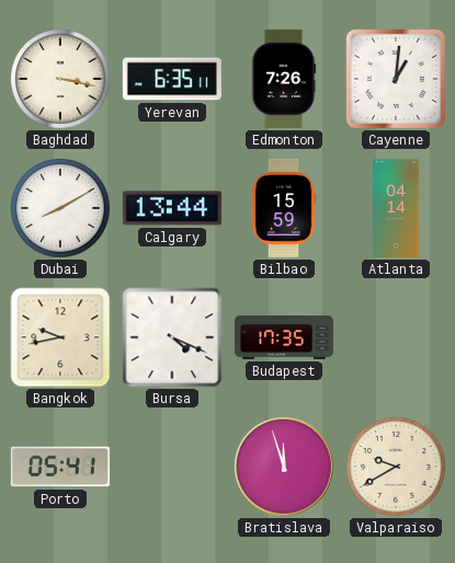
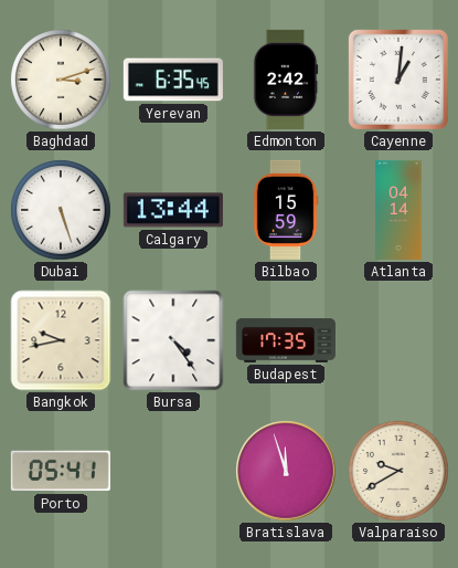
Baghdad: 3:17 -> 3:12
Yerevan: 6:35:11 -> 6:35:45
Edmonton: 7:26 -> 2:42
Dubai: 8:10 -> 5:27
Bursa: 4:19 -> 4:24
